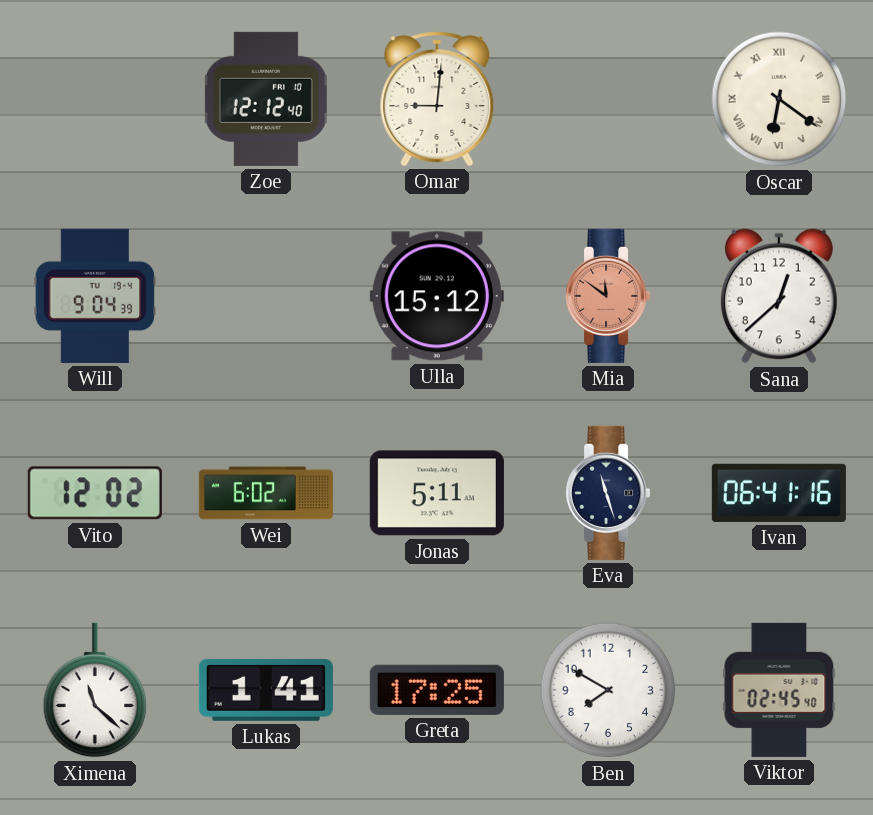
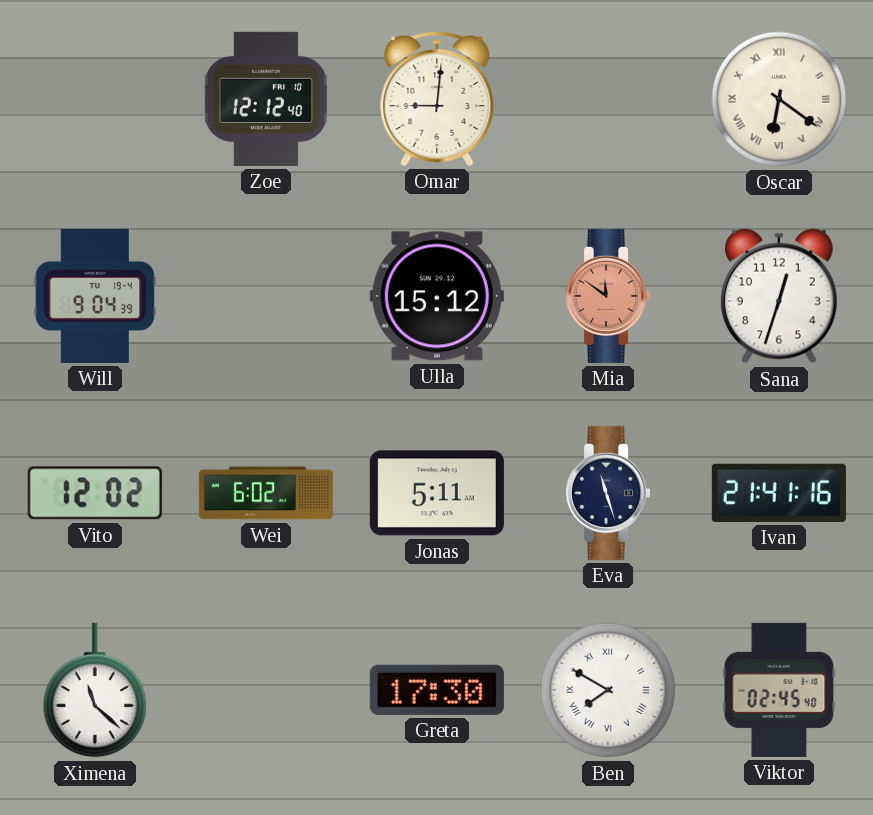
Sana: 12:38 -> 12:33
Ivan: 06:41 -> 21:41
Lukas: 1:41 -> none
Greta: 17:25 -> 17:30
Ben numerals: Arabic -> Roman
